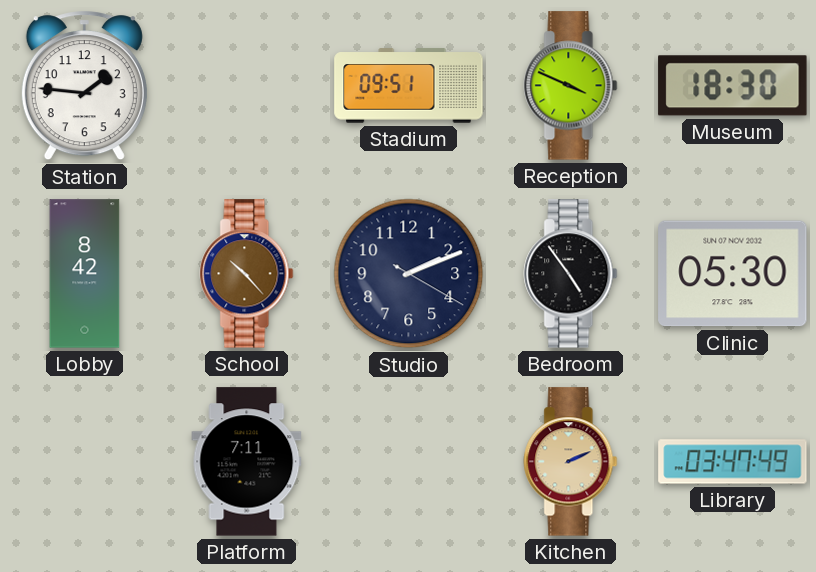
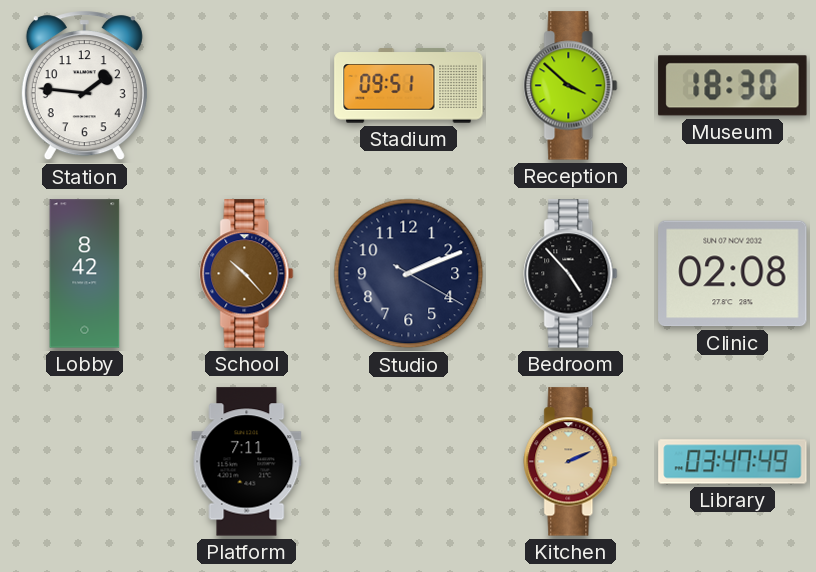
Reception: 3:49 -> 3:52
Bedroom: 4:54 -> 4:53
Clinic: 05:30 -> 02:08
